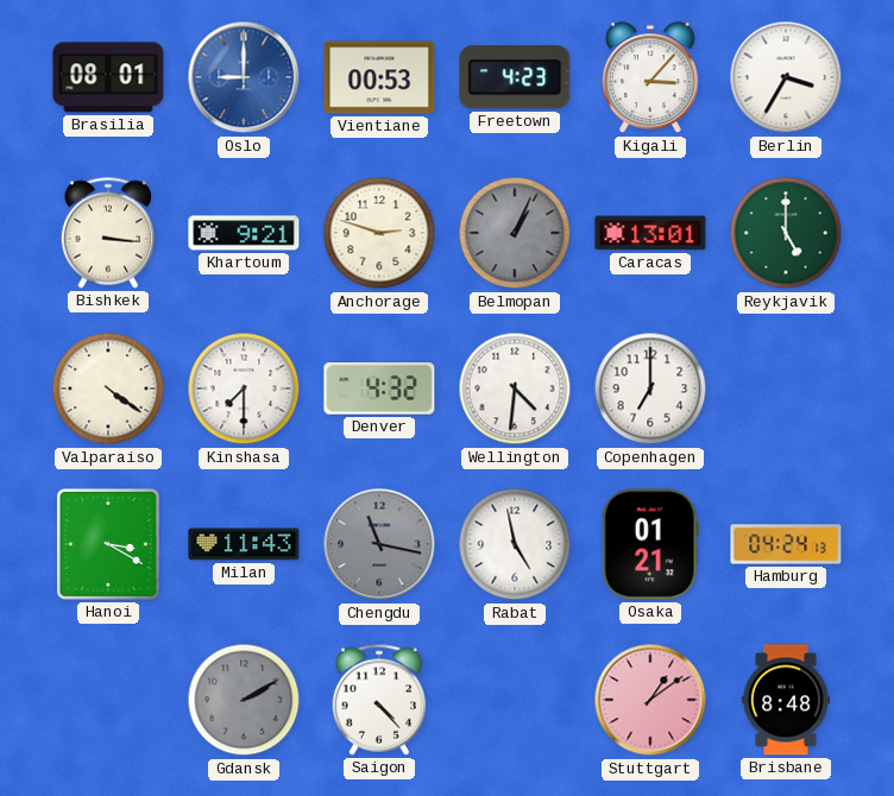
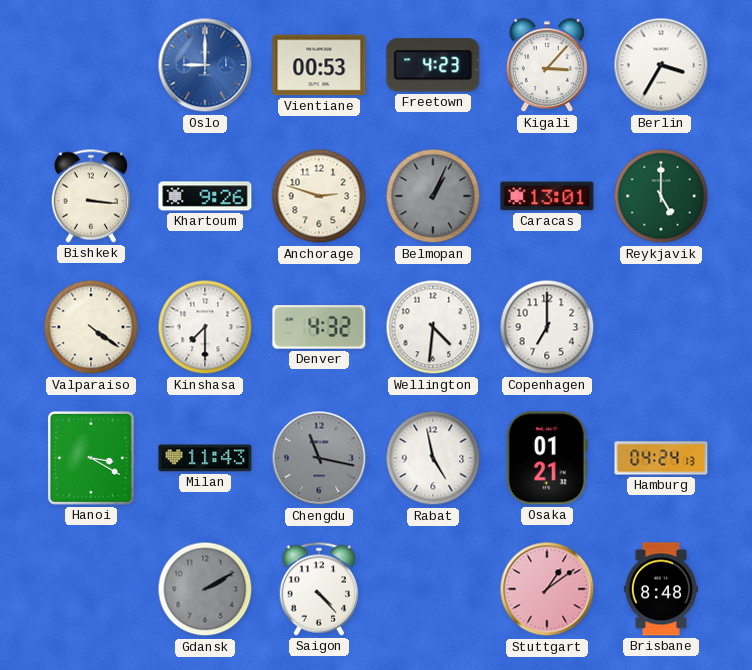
Brasilia: 08:01 -> none
Khartoum: 9:21 -> 9:26
